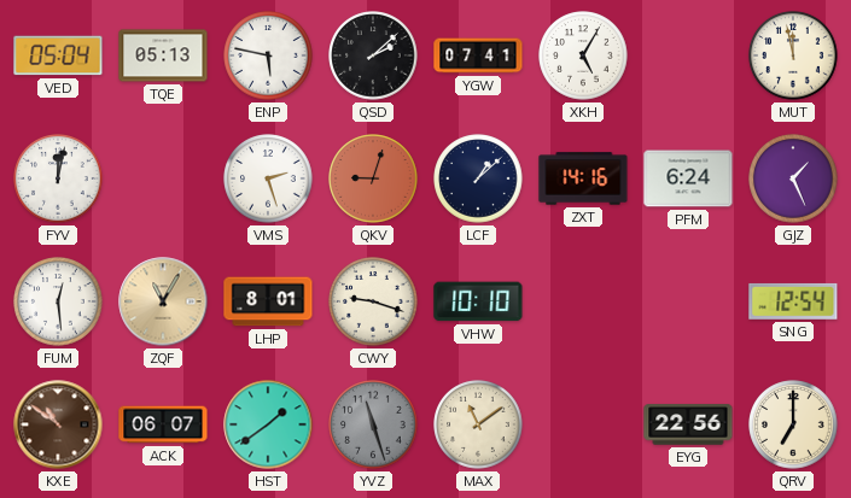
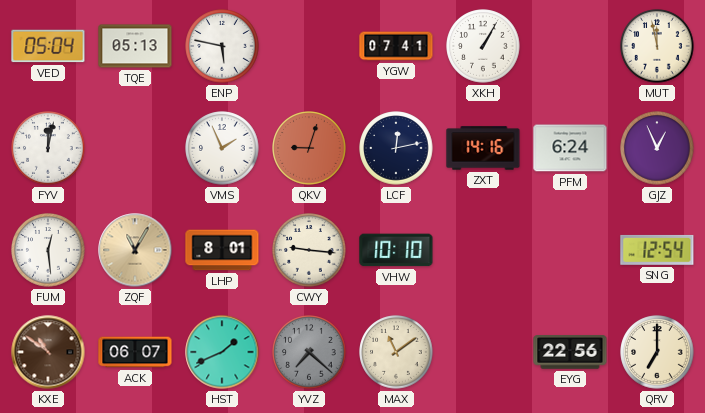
QSD: 2:08 -> none
XKH: 5:05 -> 1:05
VMS: 2:27 -> 1:56
LCF: 1:08 -> 12:13
GJZ: 1:26 -> 12:56
CWY: 9:18 -> 9:16
HST: 1:39 -> 1:41
YVZ: 11:27 -> 7:22
